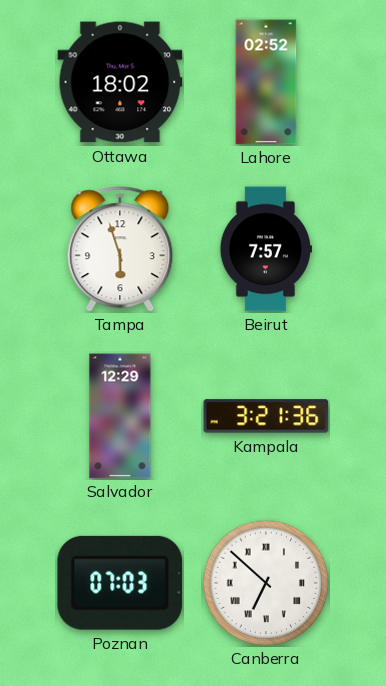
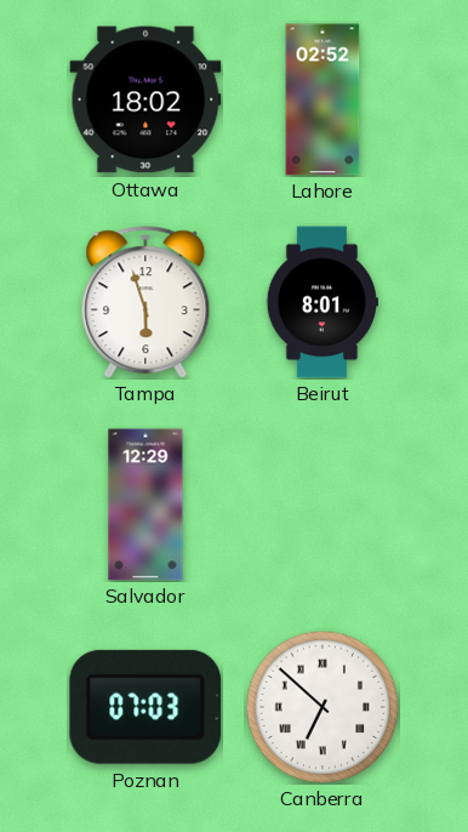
Beirut: 7:57 -> 8:01
Kampala: 3:21 -> none
